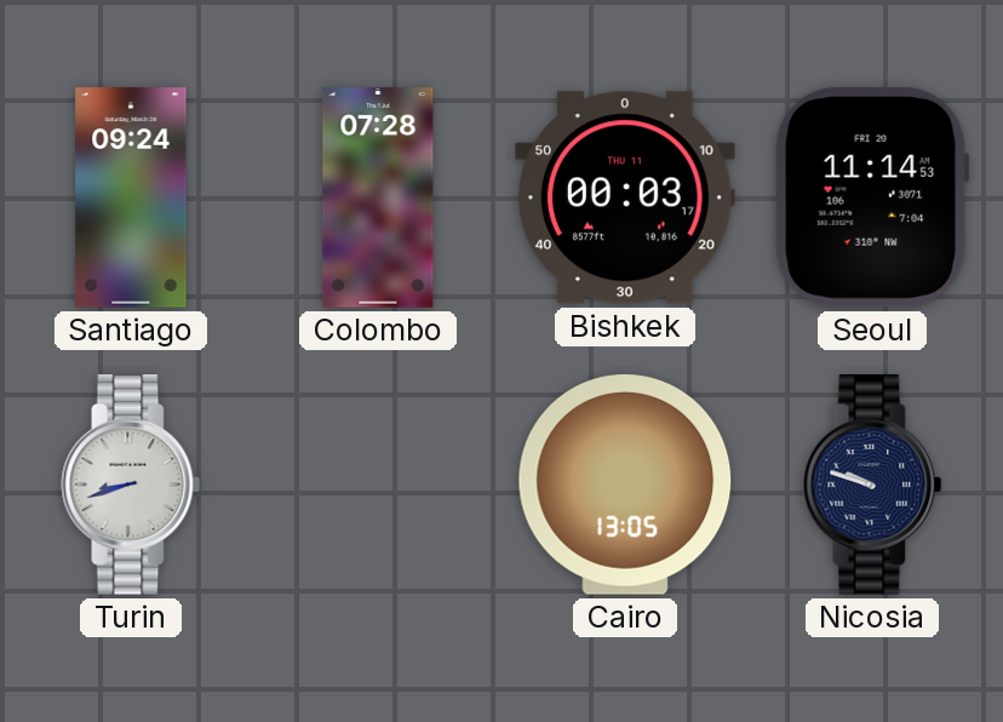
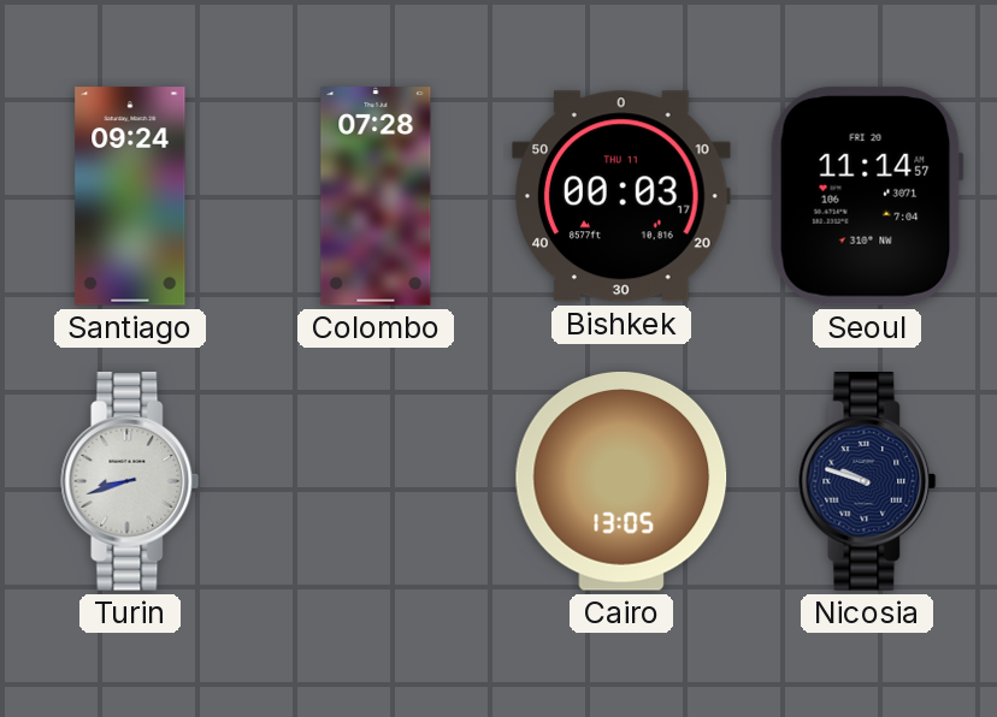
Seoul: 11:14:53 -> 11:14:57
